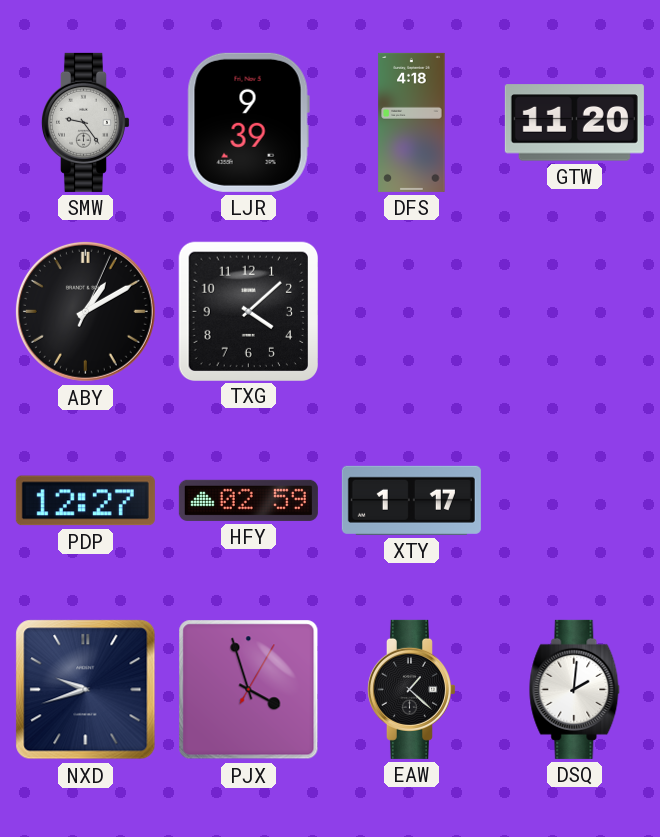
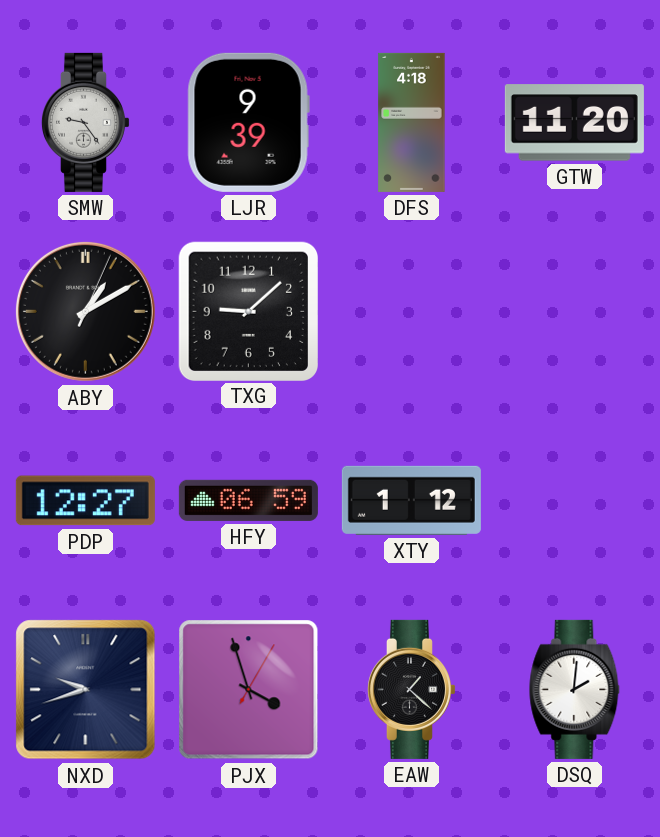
TXG: 4:08 -> 9:08
HFY: 02:59 -> 06:59
XTY: 1:17 -> 1:12
